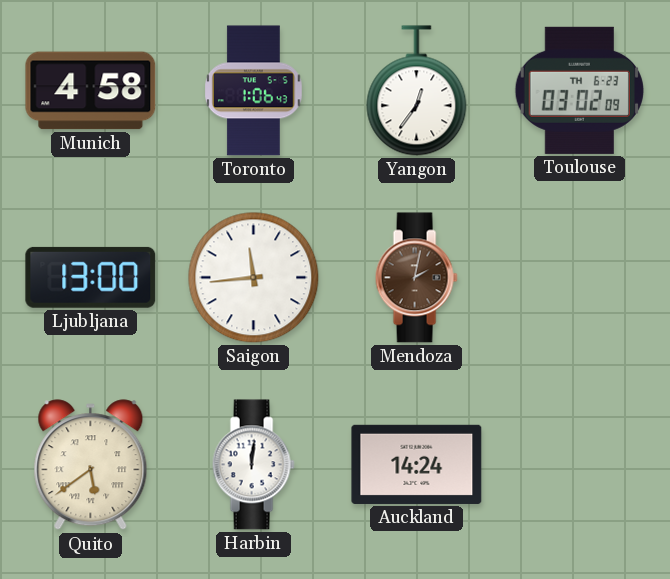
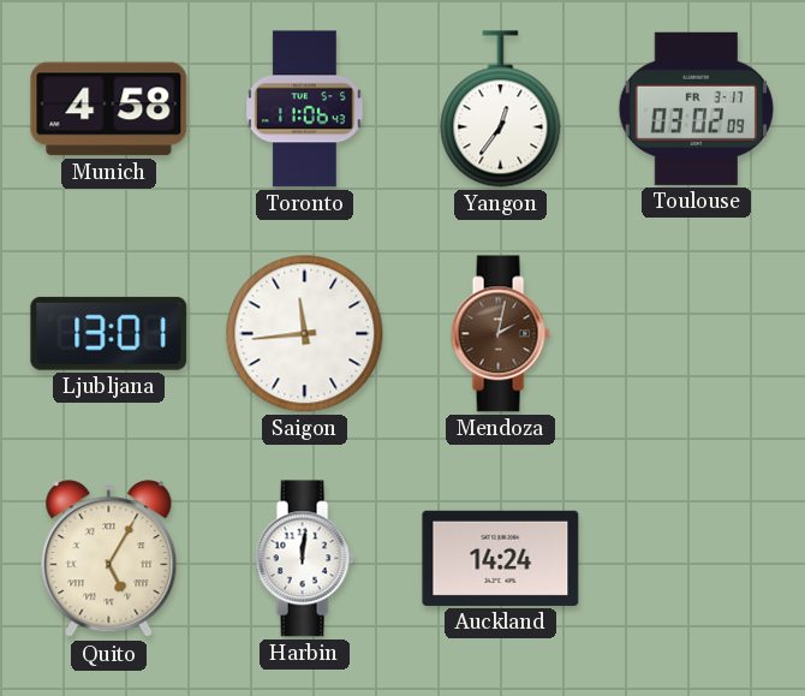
Toronto: 1:06 -> 11:06
Toulouse date: TH 6-23 -> FR 3-17
Ljubljana: 13:00 -> 13:01
Quito: 5:39 -> 5:05
